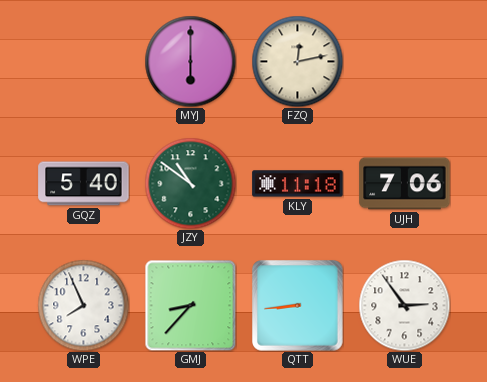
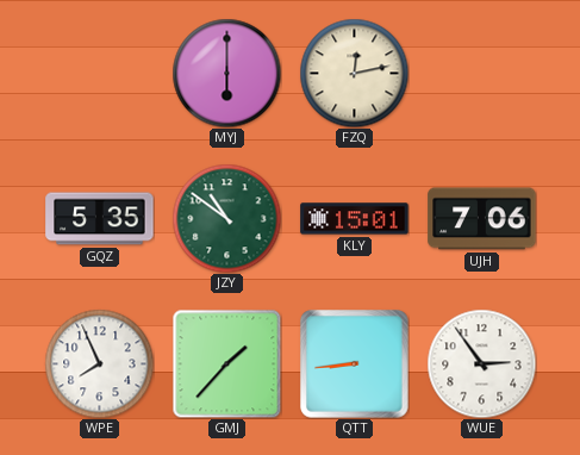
GQZ: 5:40 -> 5:35
KLY: 11:18 -> 15:01
GMJ: 8:37 -> 1:37
